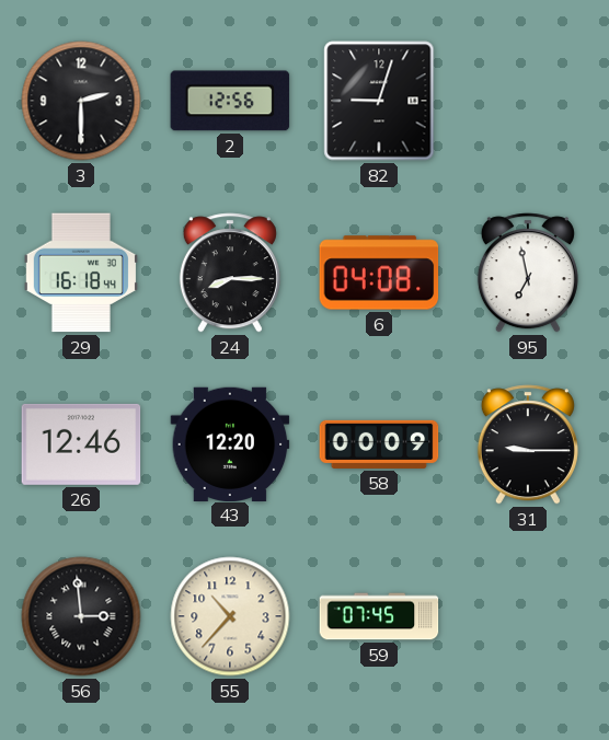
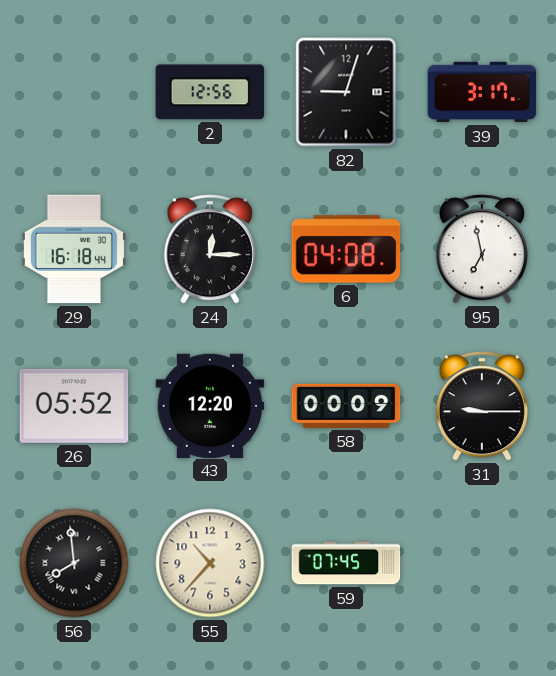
3: 2:30 -> none
39: none -> 3:17
24: 8:15 -> 12:15
26: 12:46 -> 05:52
56: 2:59 -> 7:59
